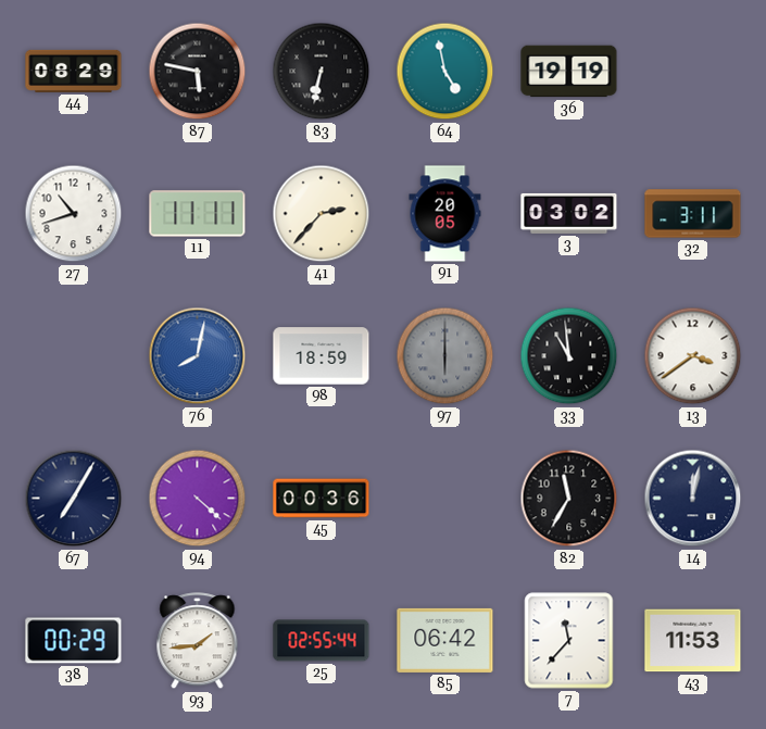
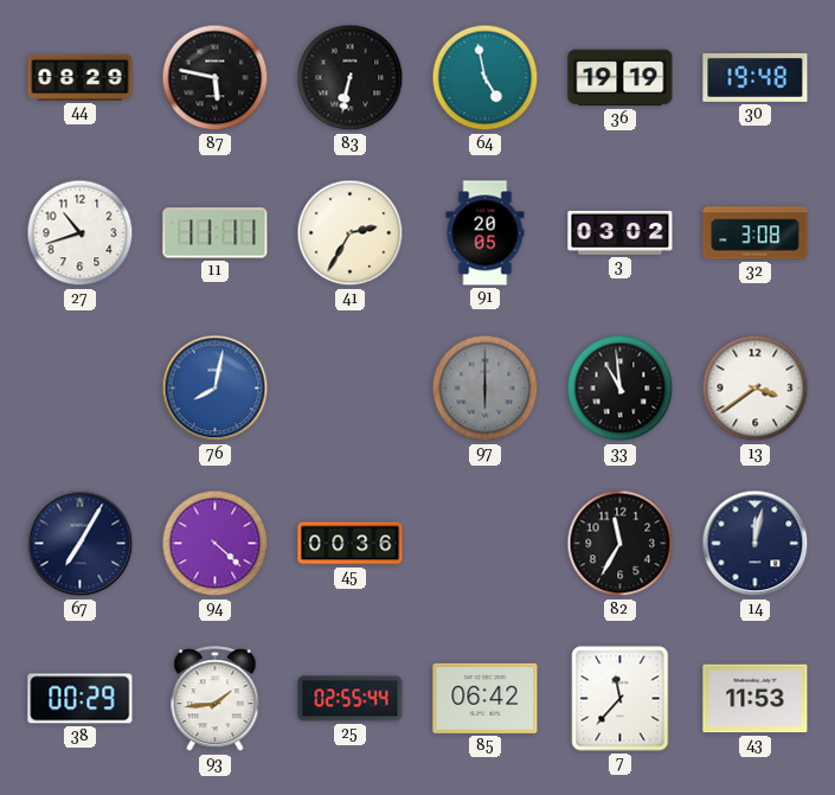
30: none -> 19:48
41: 2:37 -> 2:35
32: 3:11 -> 3:08
98: 18:59 -> none
